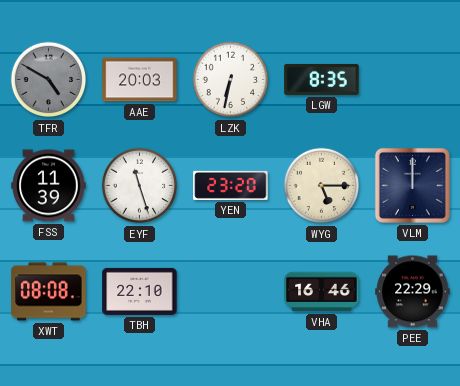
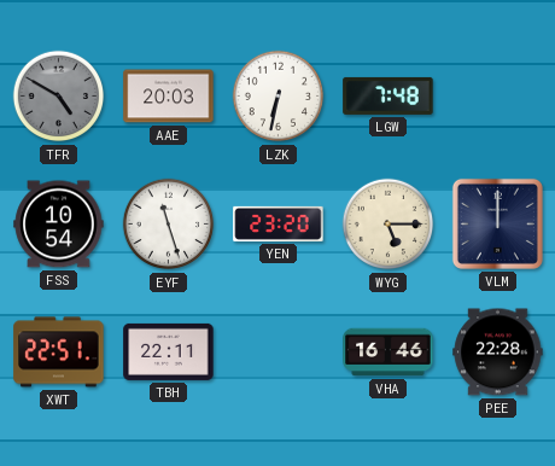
LGW: 8:35 -> 7:48
FSS: 11:39 -> 10:54
XWT: 08:08 -> 22:51
TBH: 22:10 -> 22:11
PEE: 22:29 -> 22:28
